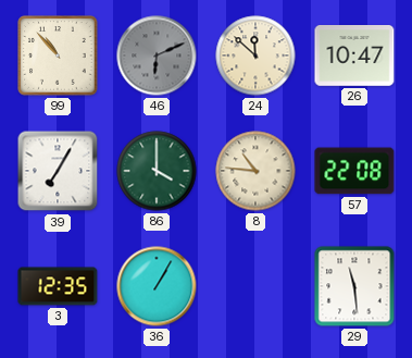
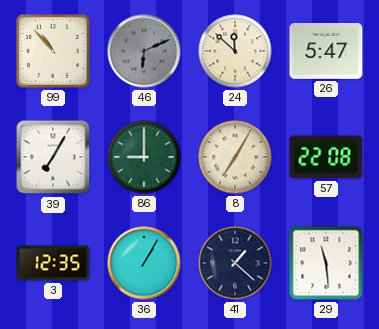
26: 10:47 -> 5:47
86: 4:00 -> 9:00
8: 10:46 -> 7:05
41: none -> 1:22
